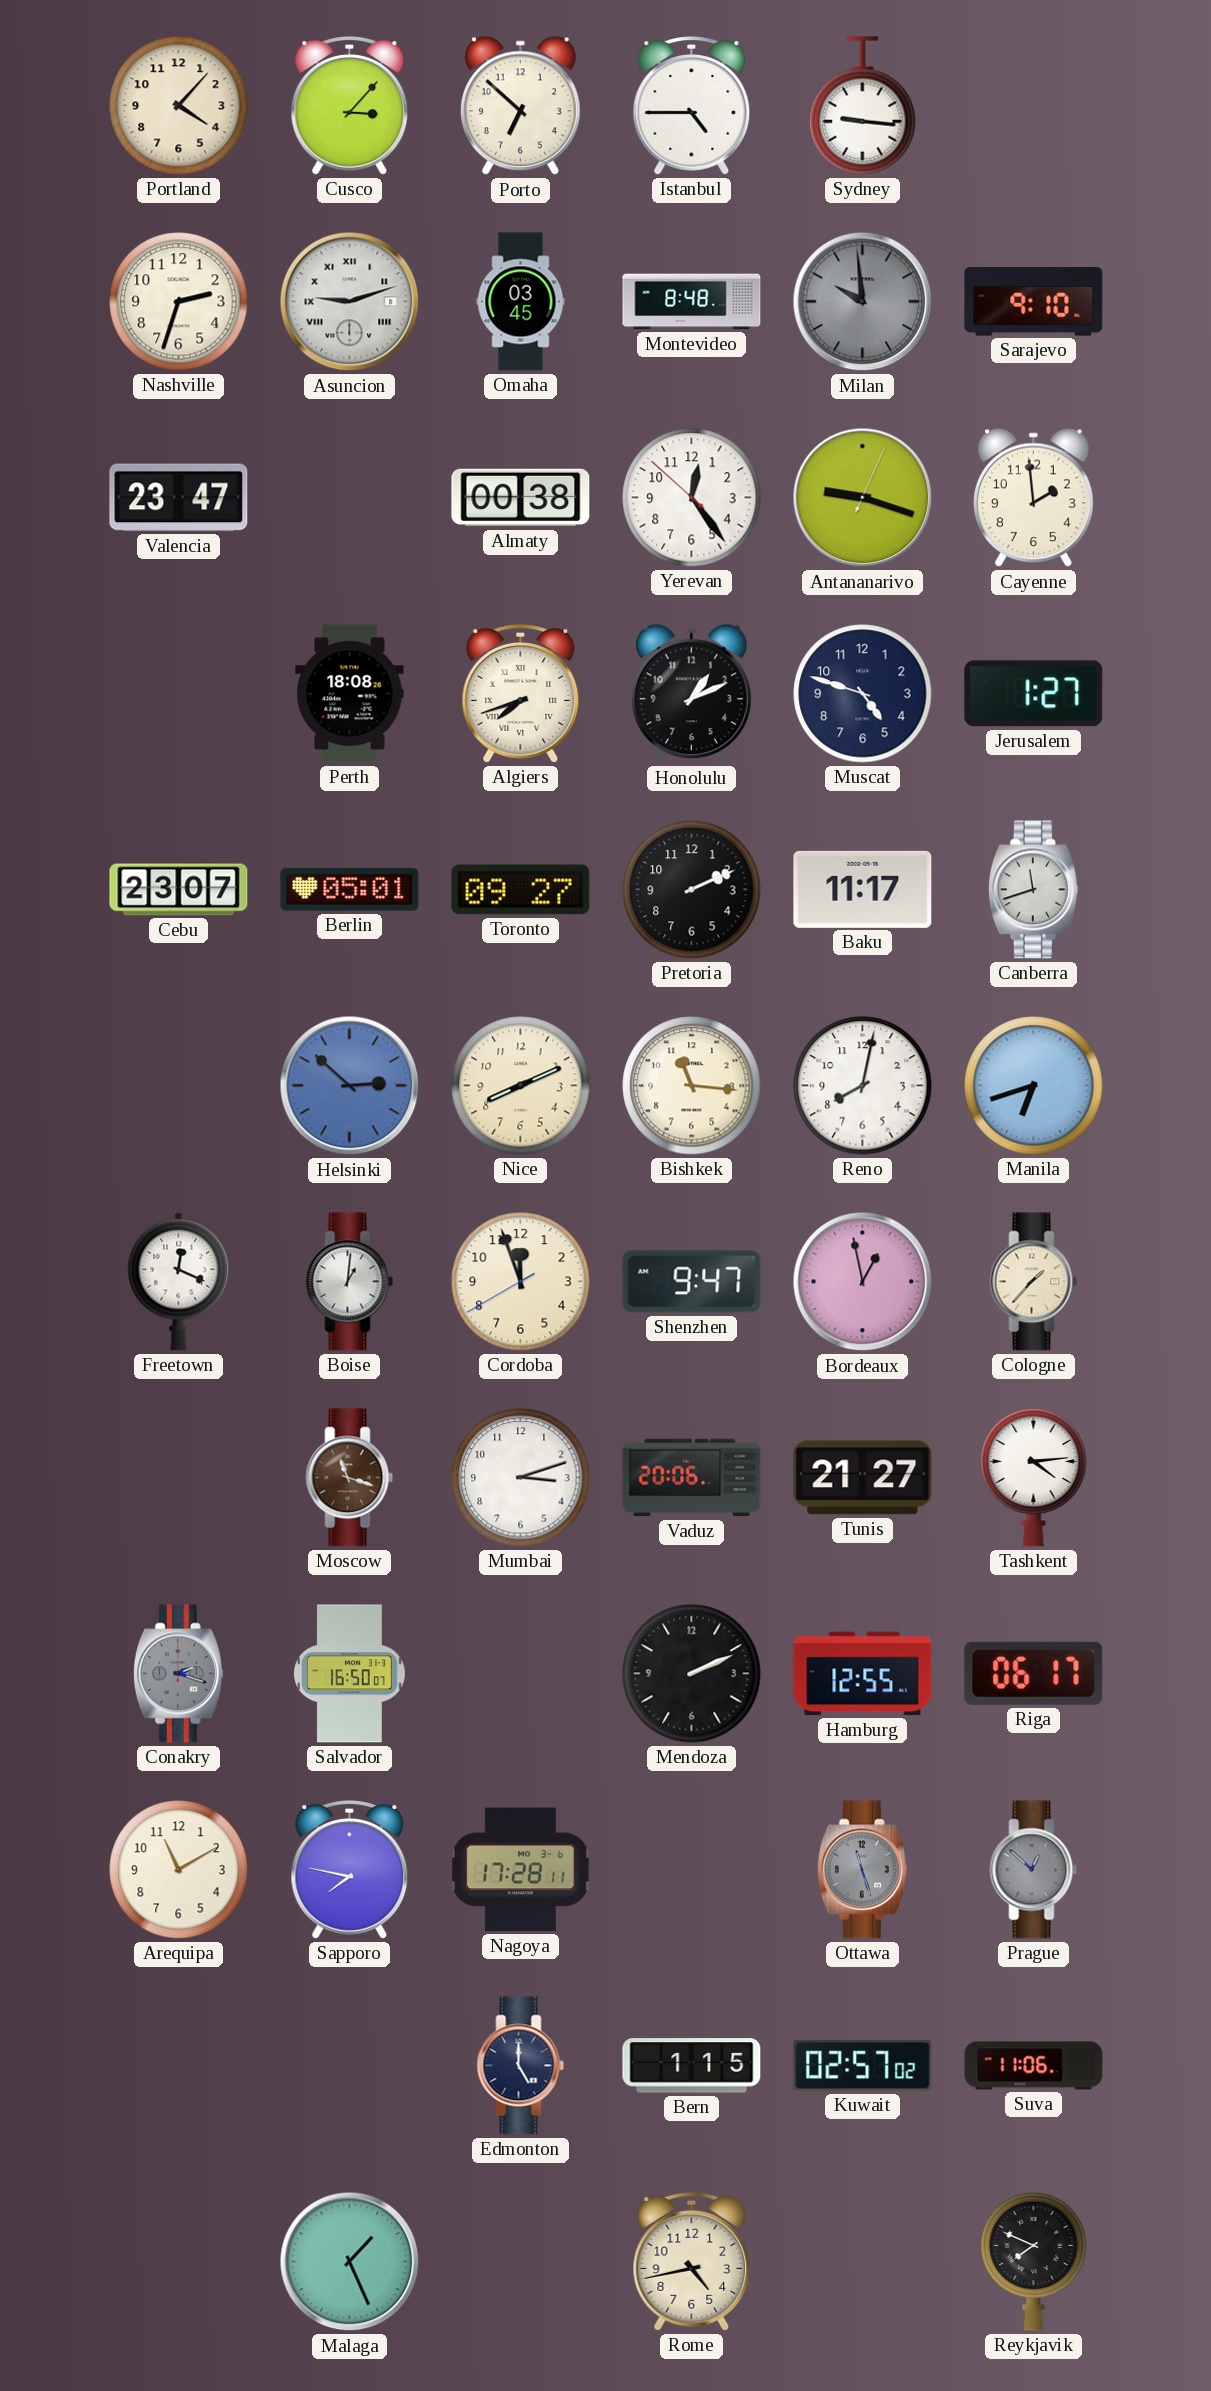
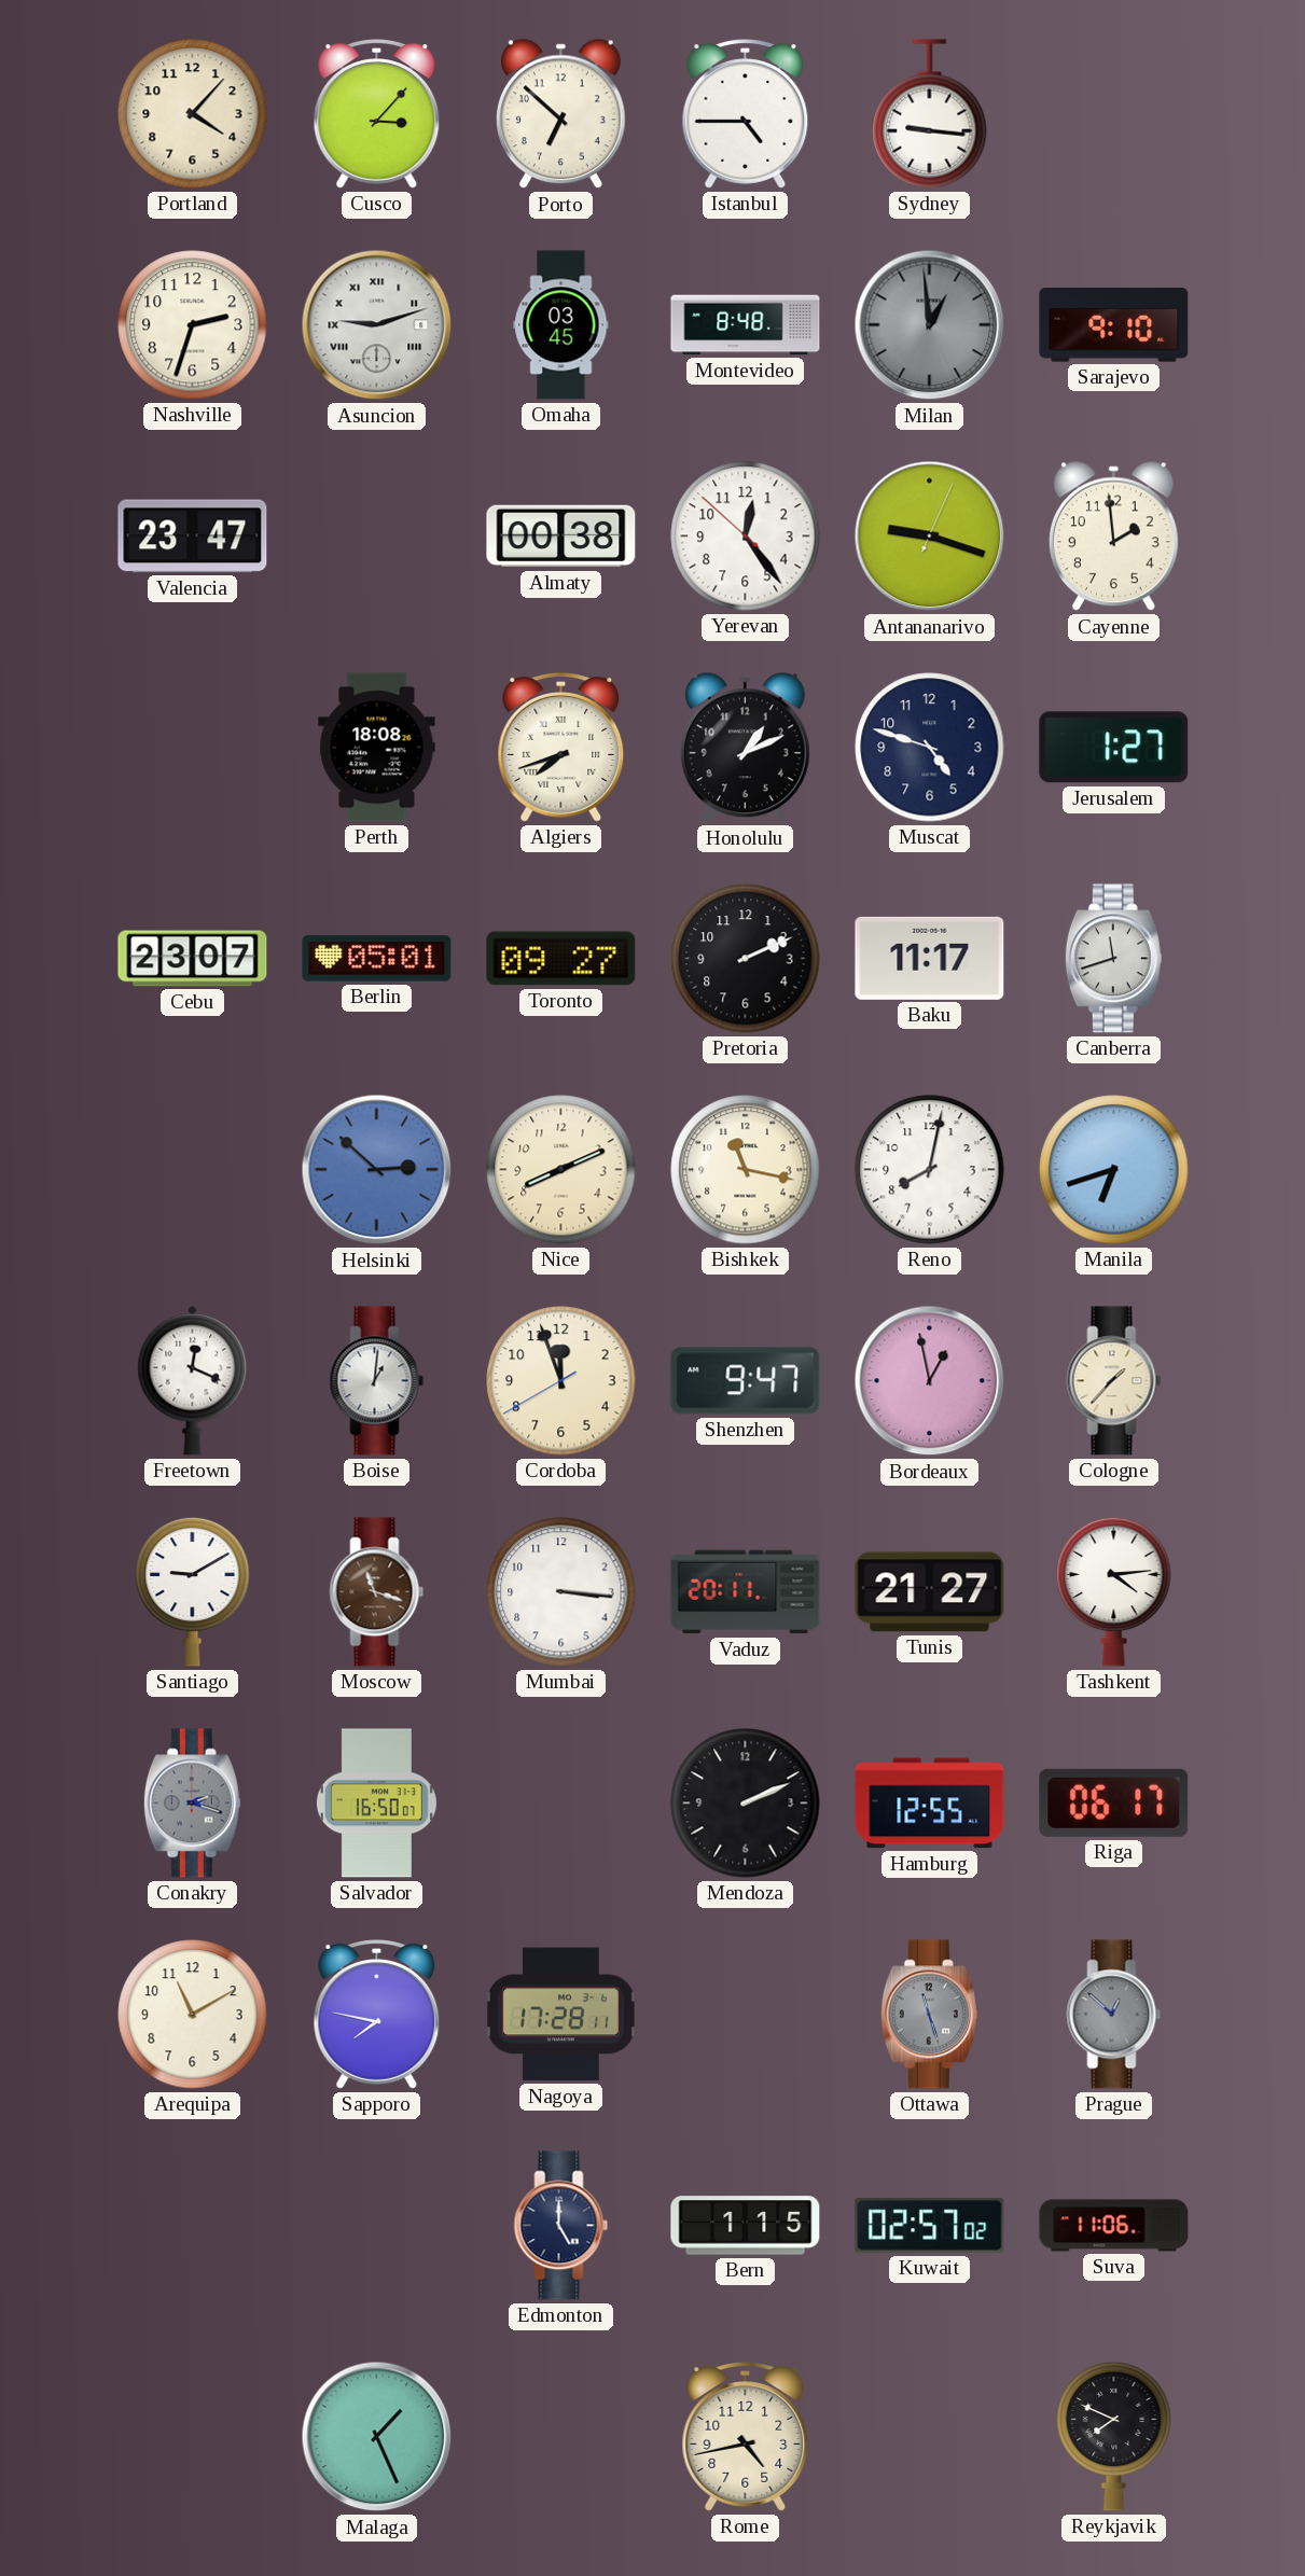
Milan: 9:59 -> 12:59
Bishkek: 11:16 -> 11:17
Santiago: none -> 9:10
Mumbai: 3:12 -> 3:16
Vaduz: 20:06 -> 20:11
